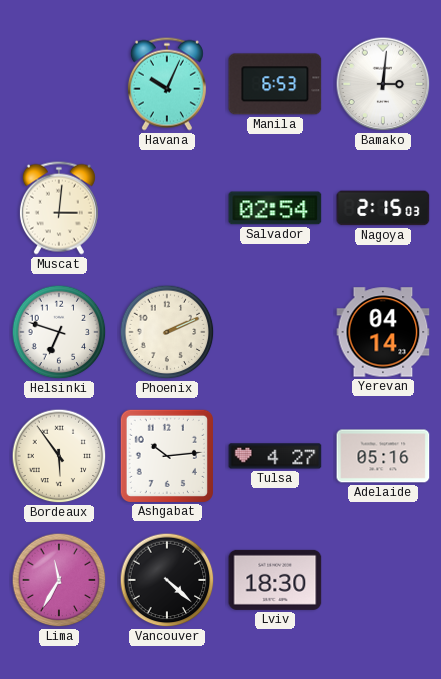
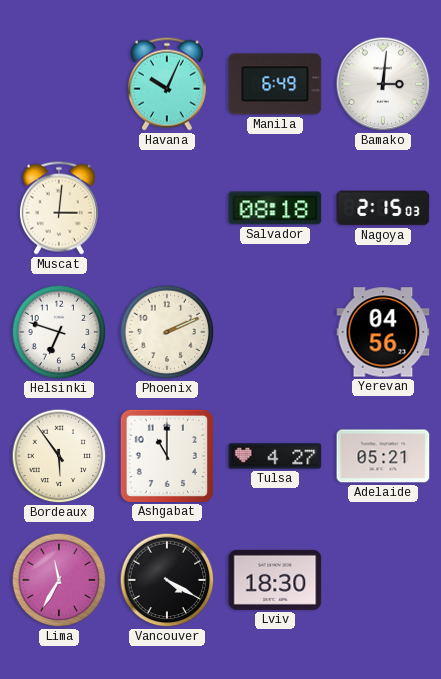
Manila: 6:53 -> 6:49
Salvador: 02:54 -> 08:18
Yerevan: 04:14 -> 04:56
Ashgabat: 10:14 -> 11:00
Adelaide: 05:16 -> 05:21
Vancouver: 4:22 -> 4:20
